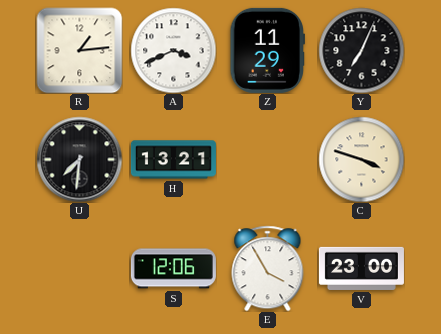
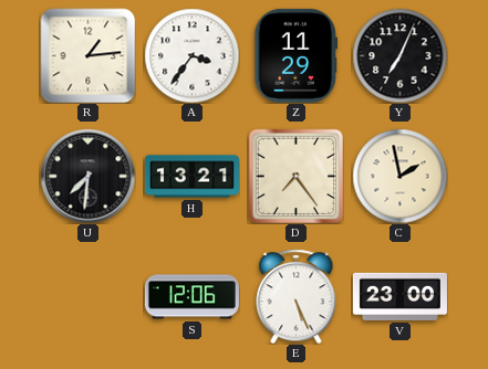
A: 3:41 -> 3:36
D: none -> 7:24
C: 3:48 -> 1:58
E: 3:55 -> 5:26
